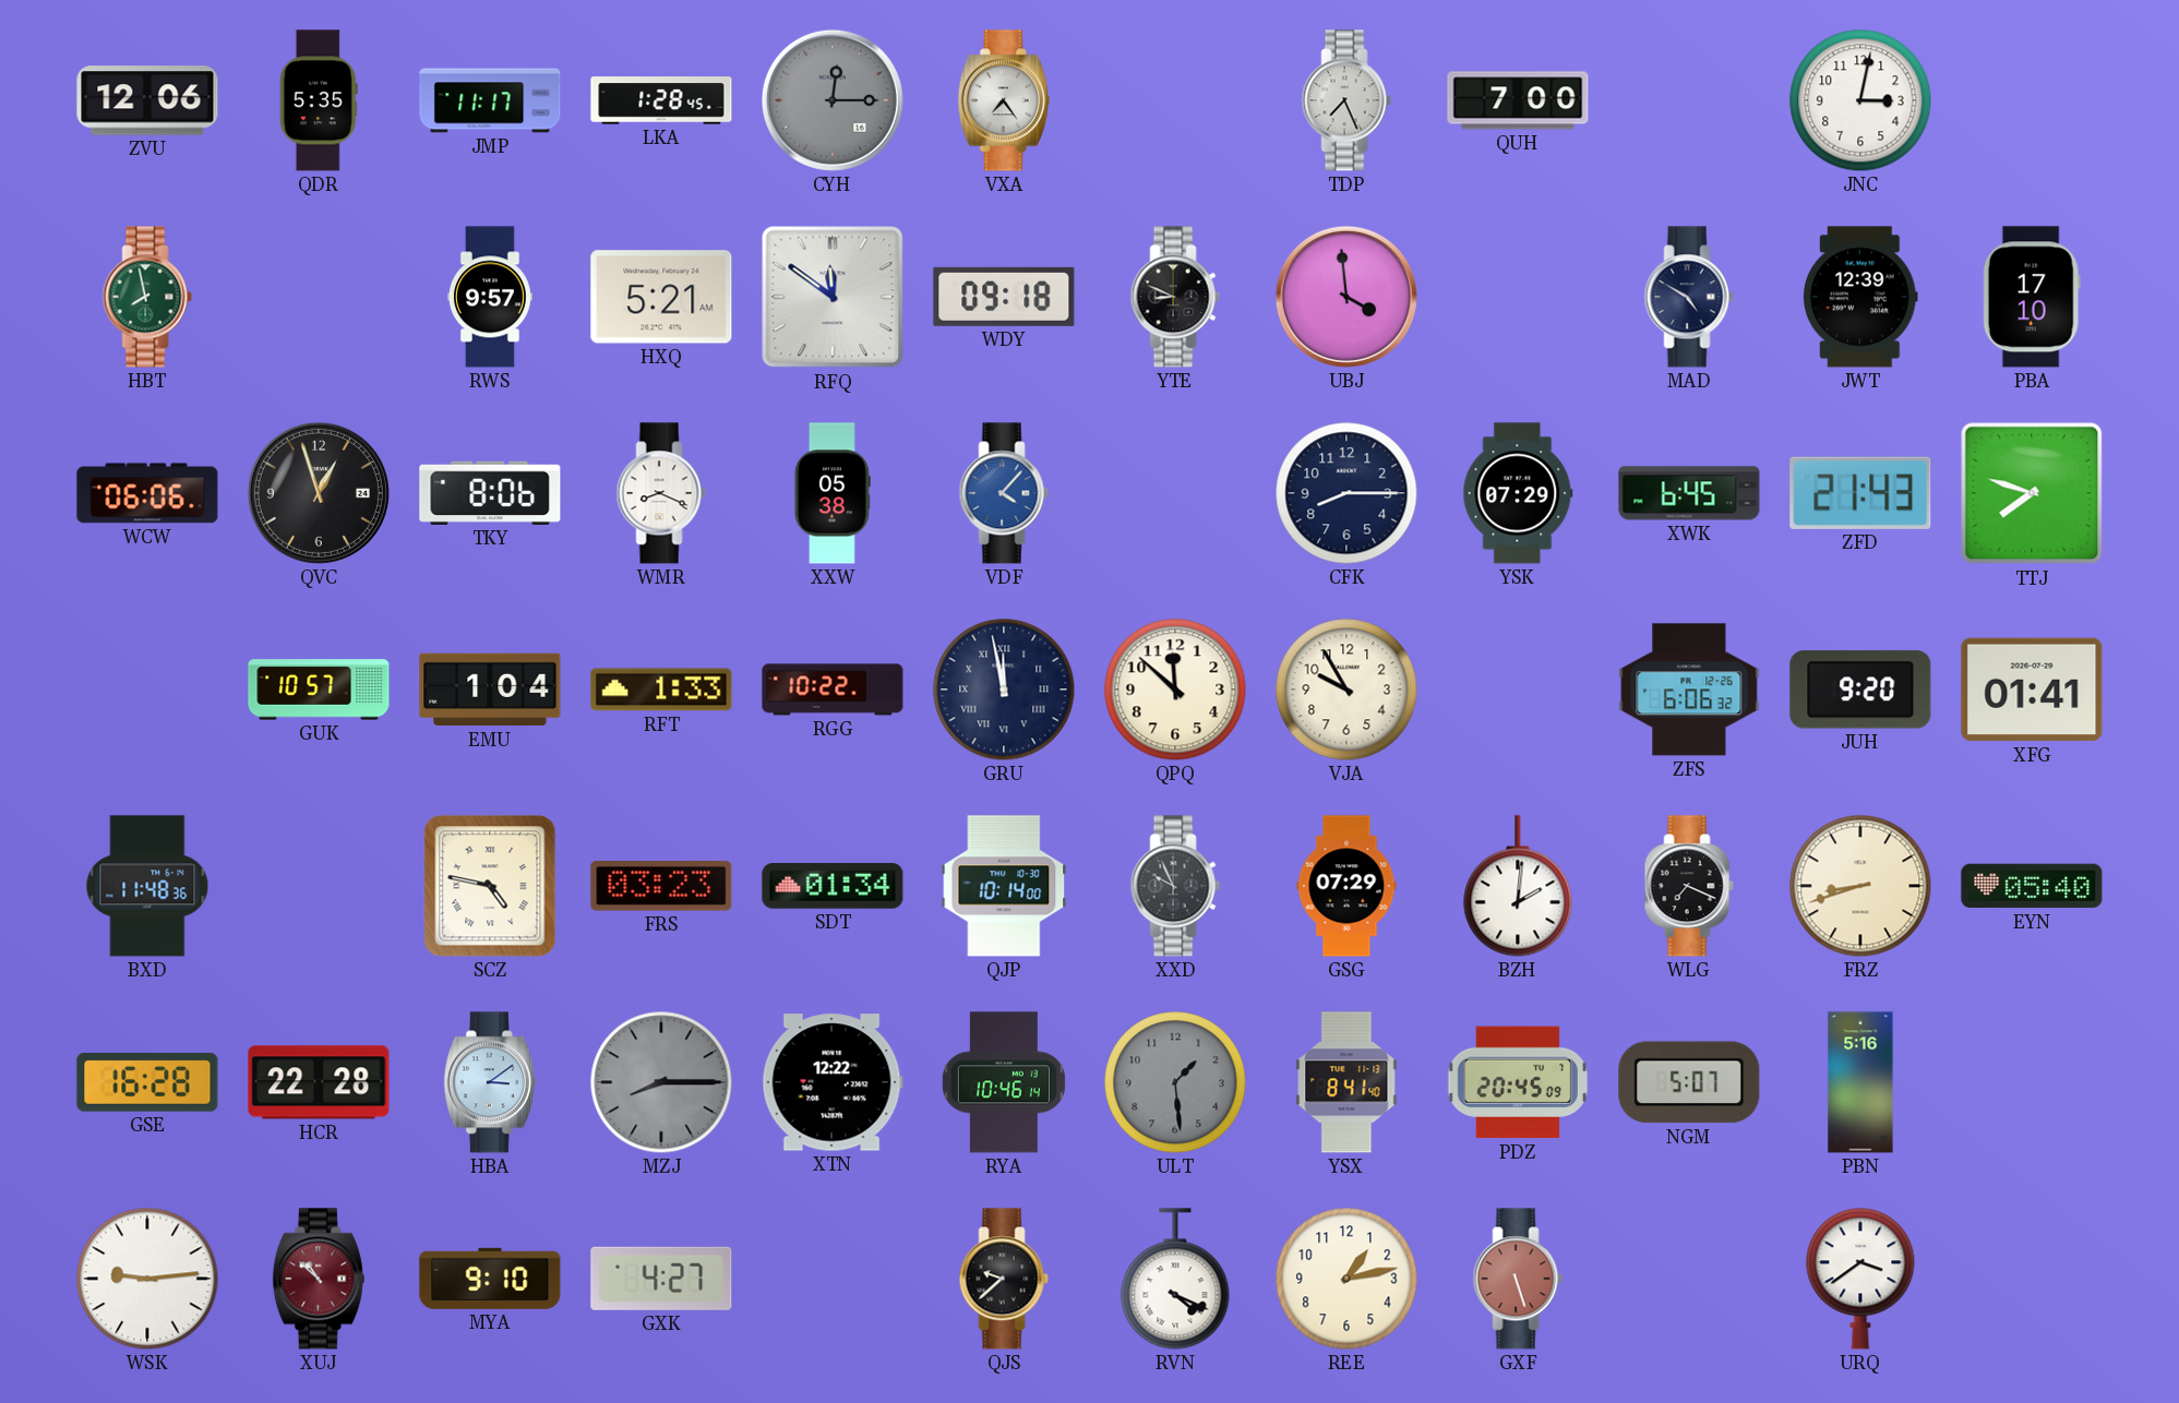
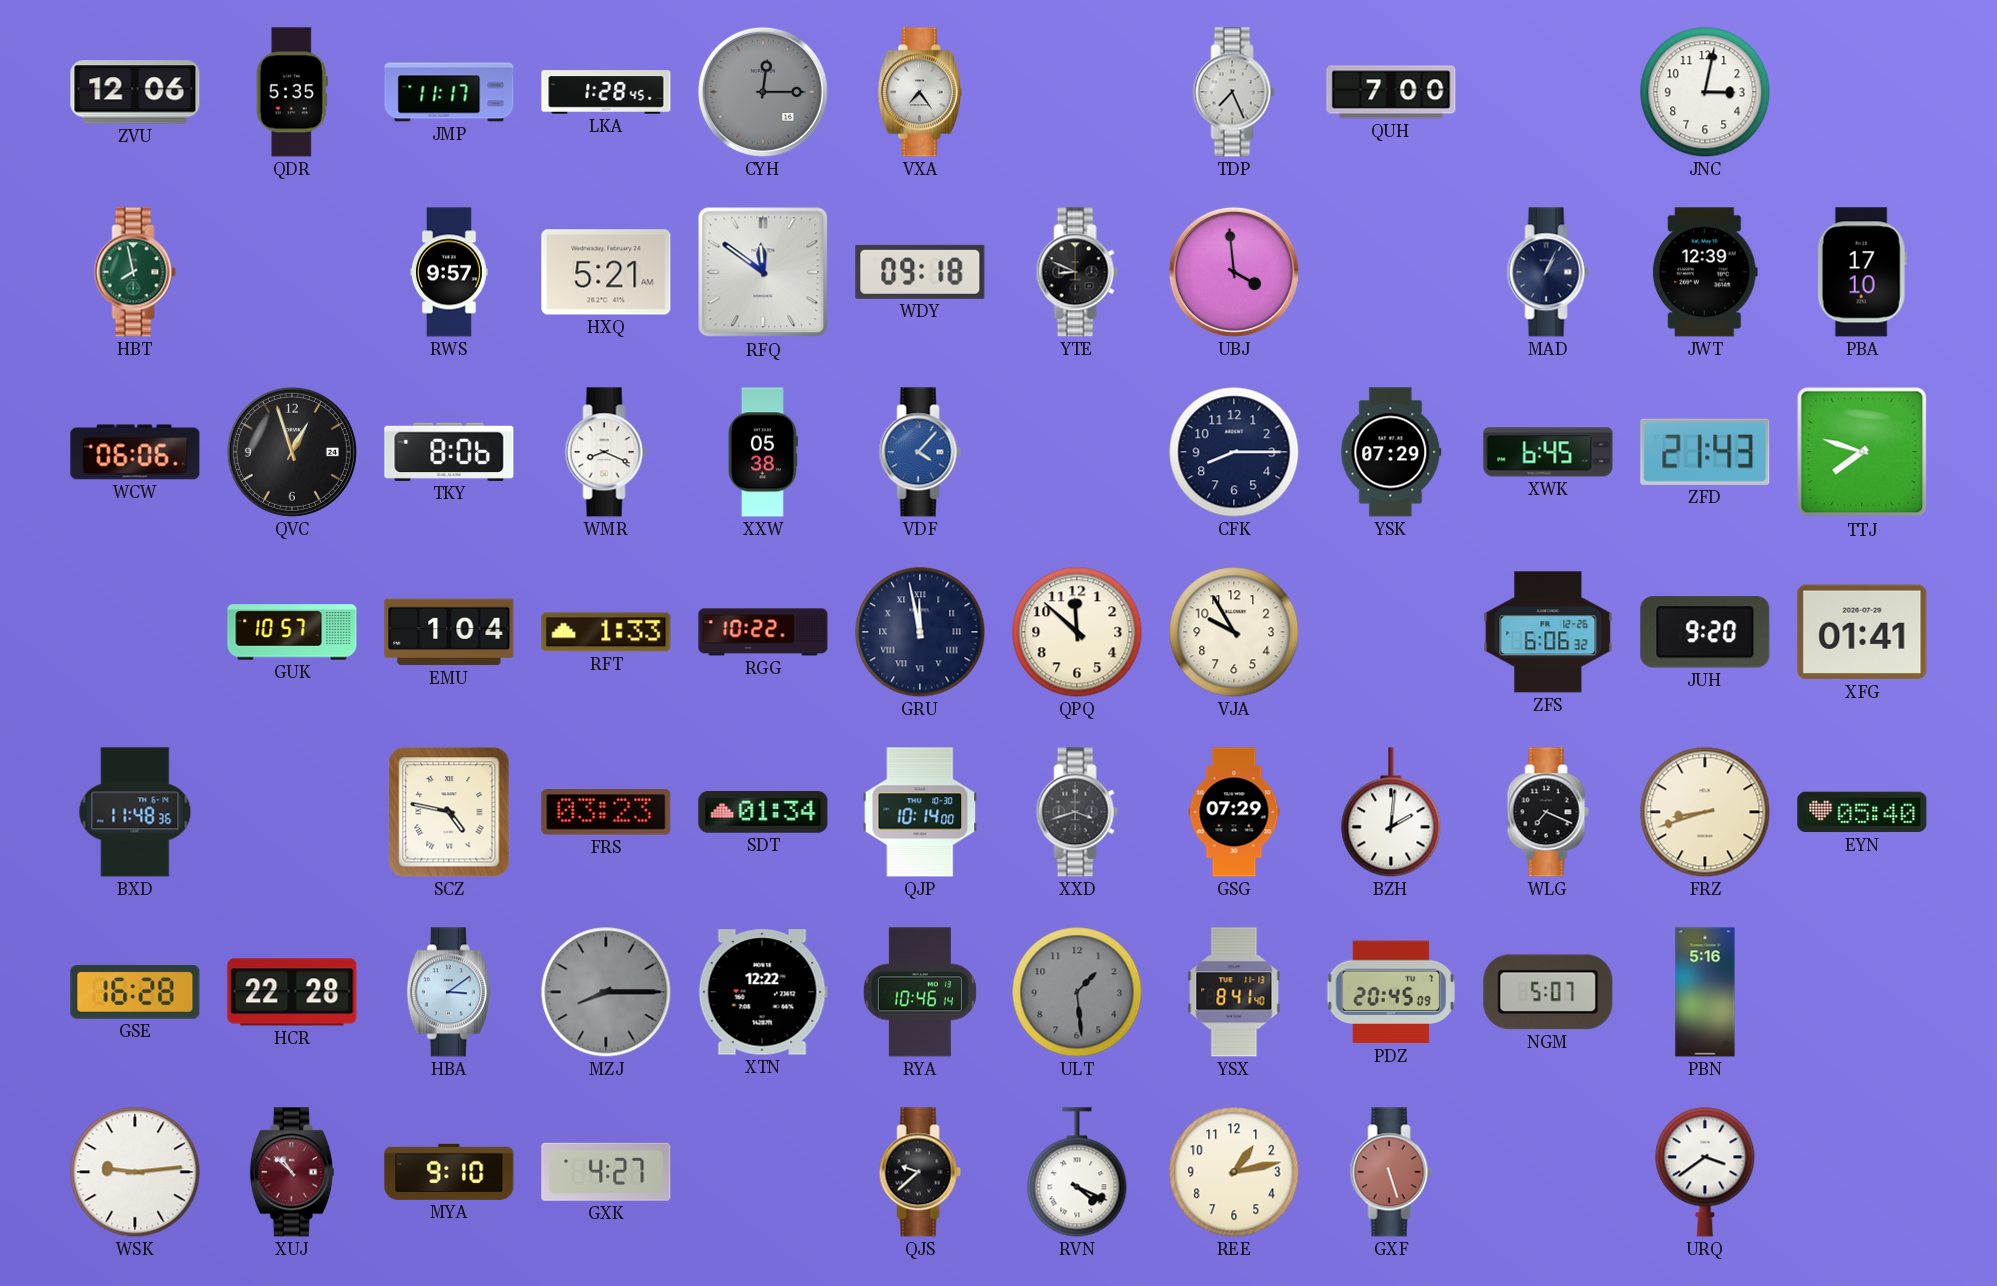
MAD: 4:50 -> 1:04
XXD: 9:56 -> 3:42
